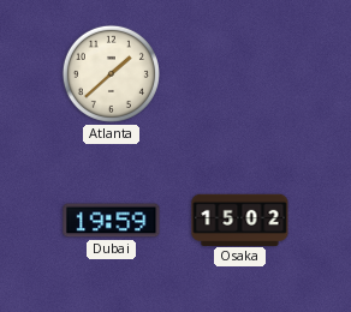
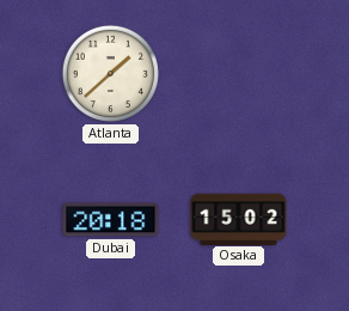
Dubai: 19:59 -> 20:18
